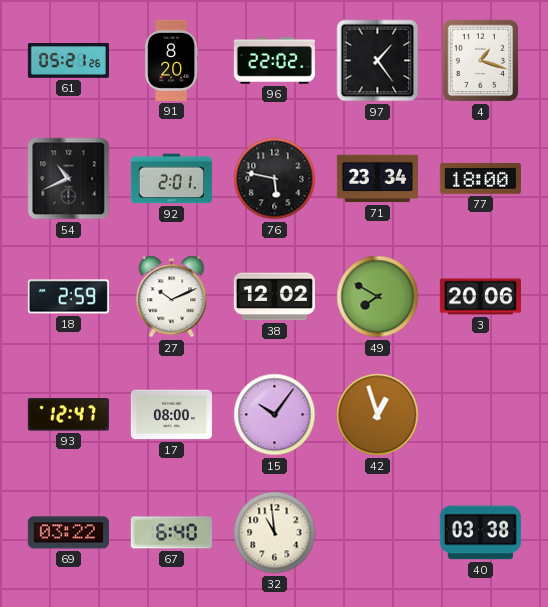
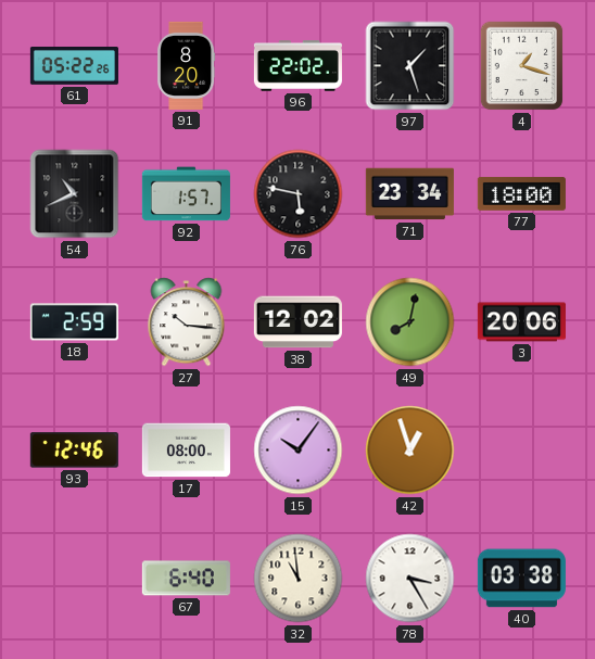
61: 05:21 -> 05:22
97: 1:24 -> 1:27
92: 2:01 -> 1:57
27: 10:11 -> 10:16
49: 7:50 -> 8:02
93: 12:47 -> 12:46
69: 03:22 -> none
78: none -> 3:25
